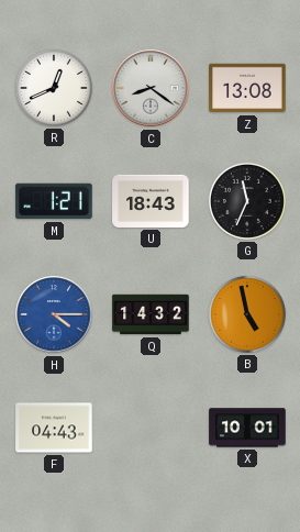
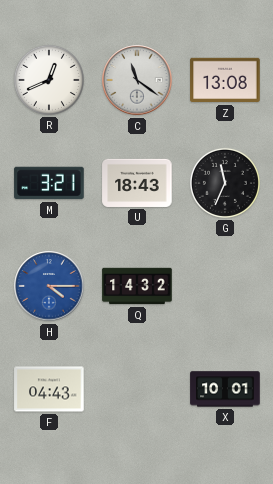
C: 8:21 -> 11:21
M: 1:21 -> 3:21
B: 4:58 -> none
